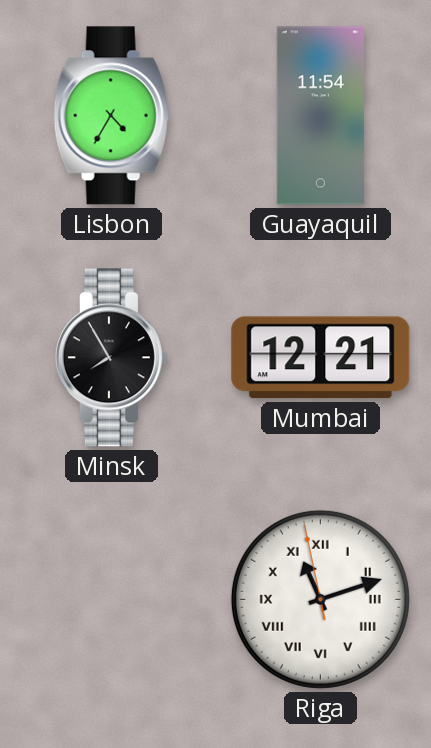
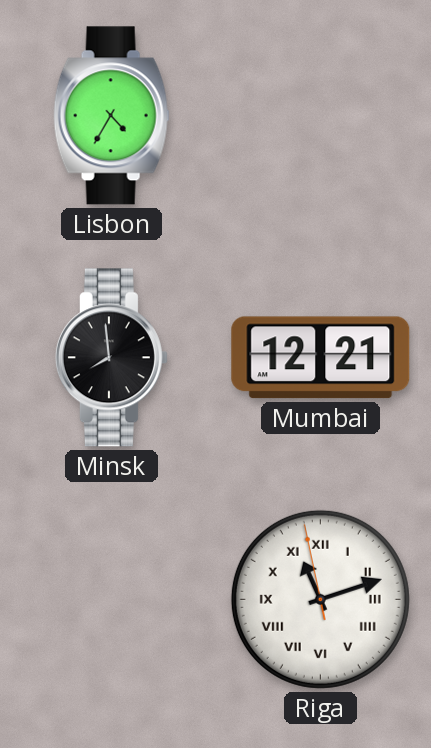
Guayaquil: 11:54 -> none
Minsk: 7:55 -> 7:59
